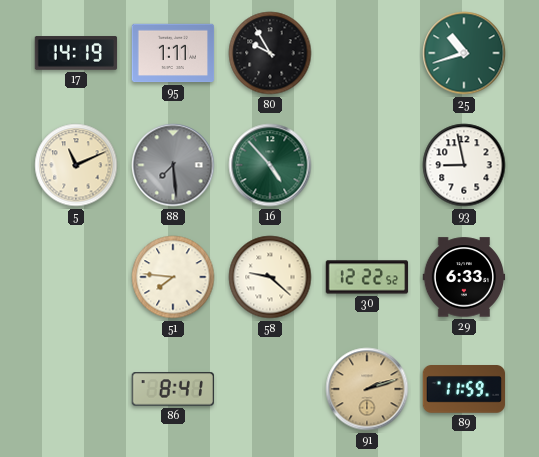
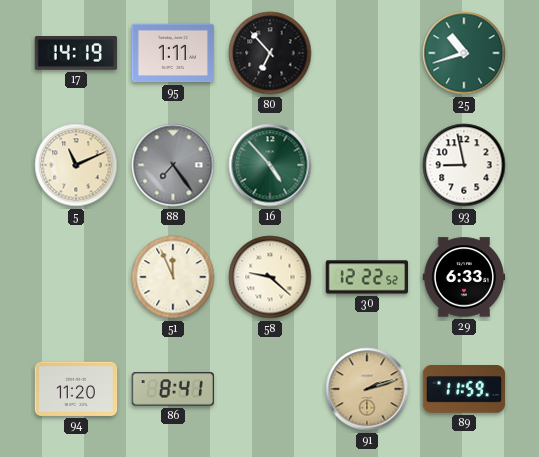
80: 9:55 -> 6:53
88: 7:29 -> 7:24
51: 7:46 -> 11:56
94: none -> 11:20
